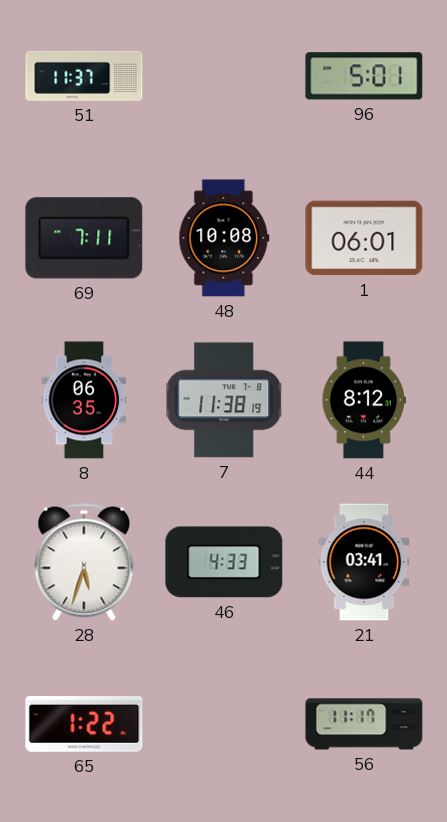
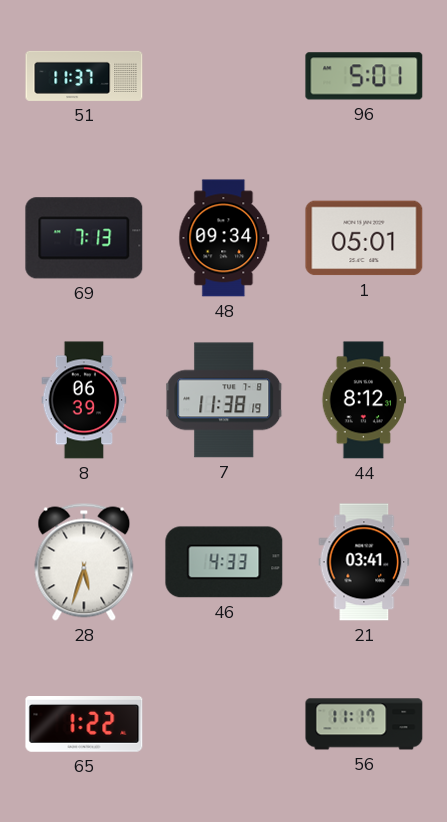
69: 7:11 -> 7:13
48: 10:08 -> 09:34
1: 06:01 -> 05:01
8: 06:35 -> 06:39
